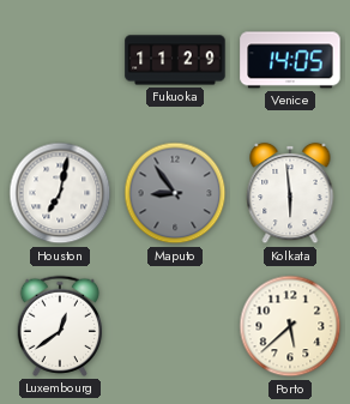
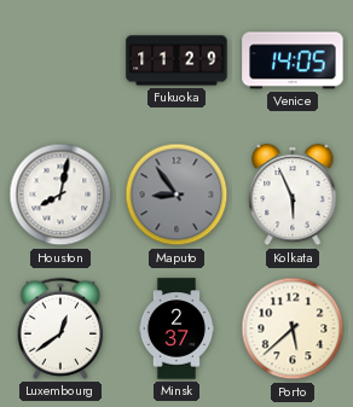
Houston: 7:02 -> 8:02
Kolkata: 5:59 -> 5:56
Minsk: none -> 2:37
